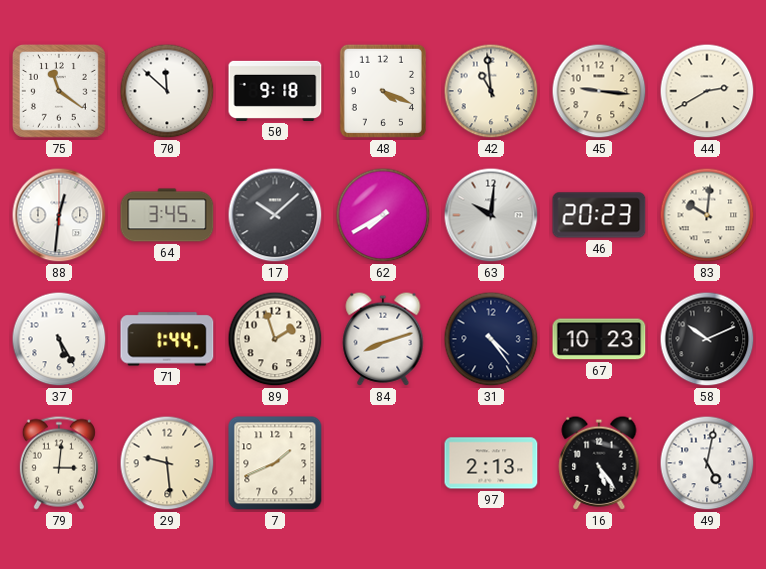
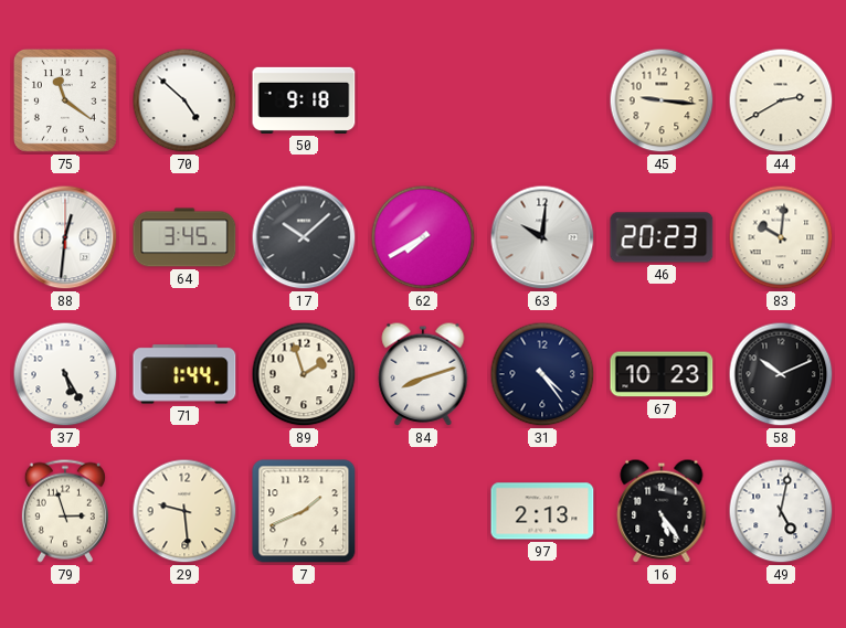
70: 11:52 -> 4:52
48: 4:19 -> none
42: 10:59 -> none
79: 3:01 -> 2:57
